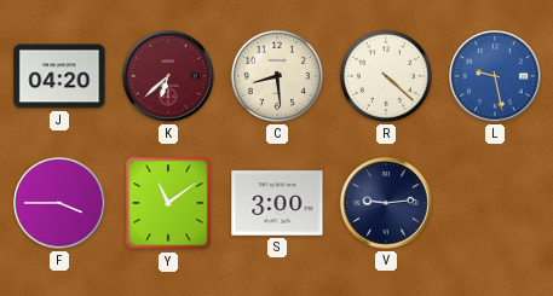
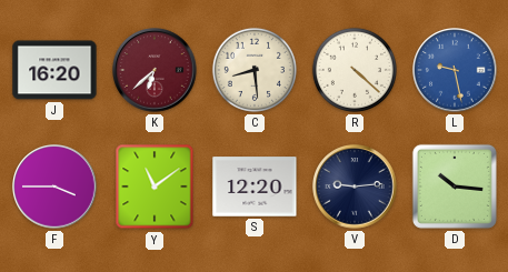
J: 04:20 -> 16:20
S: 3:00 -> 12:20
D: none -> 10:16
